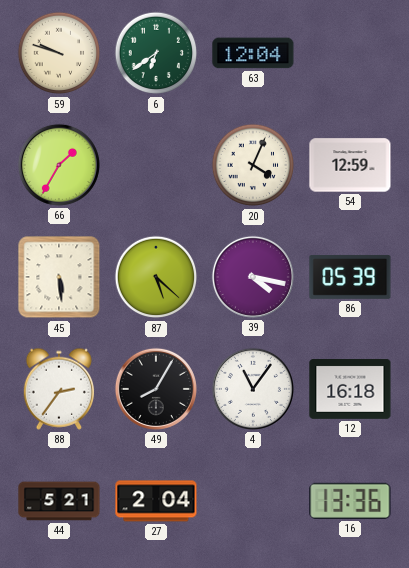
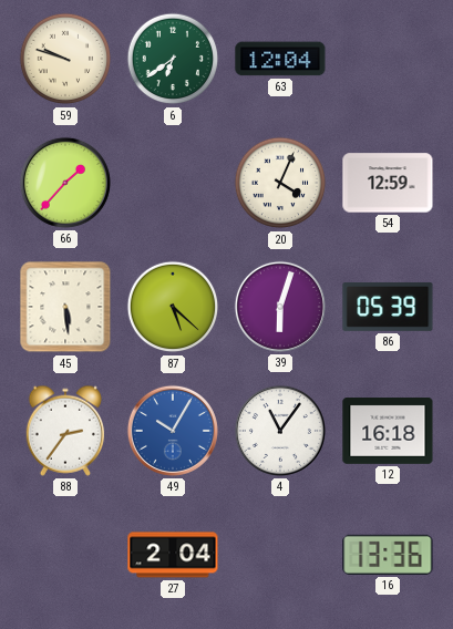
66: 1:35 -> 1:37
39: 4:17 -> 6:03
49: 8:05 -> 10:05
49 dial: black -> blue
44: 5:21 -> none
